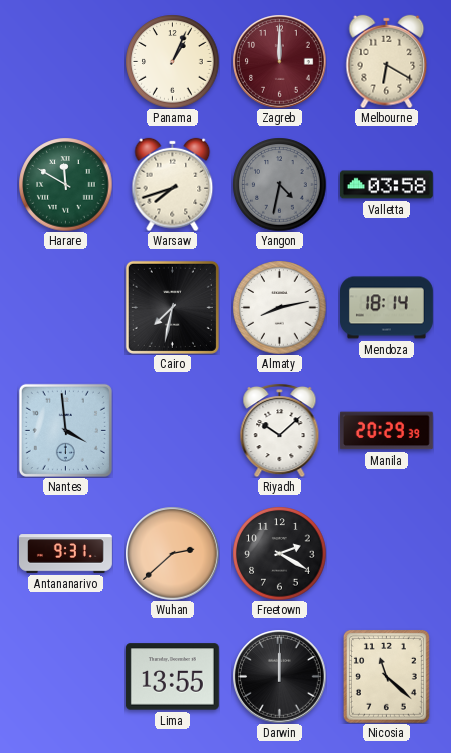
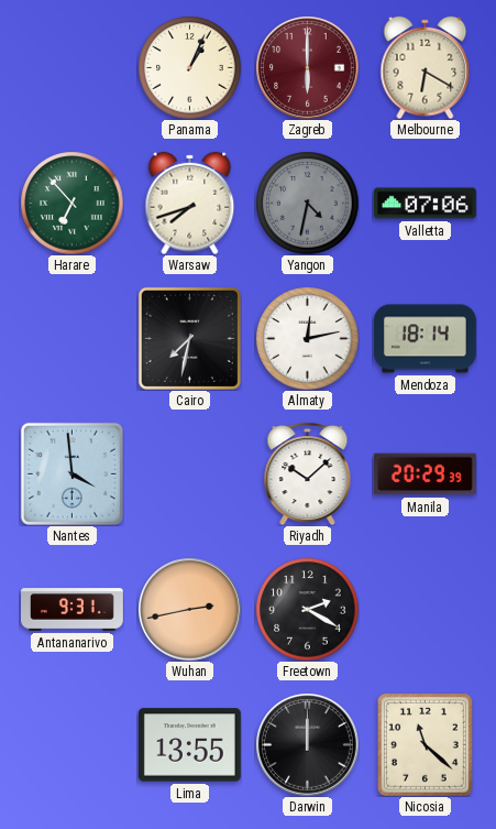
Zagreb: 12:00 -> 6:00
Harare: 11:50 -> 6:53
Valletta: 03:58 -> 07:06
Almaty: 8:13 -> 12:13
Wuhan: 2:38 -> 2:43
